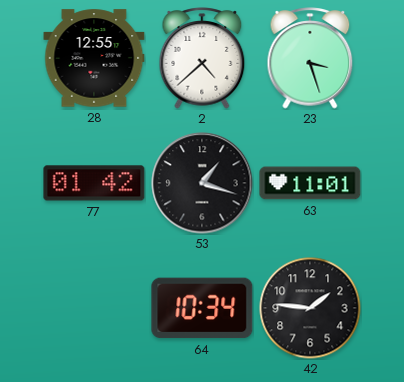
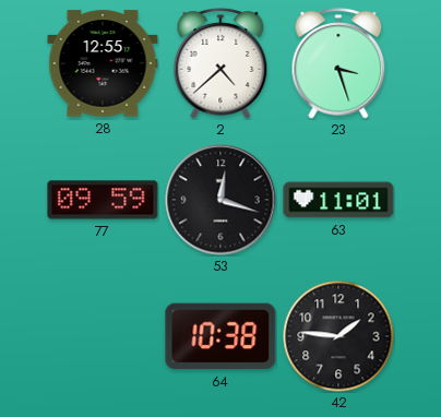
77: 01:42 -> 09:59
53: 1:18 -> 12:18
64: 10:34 -> 10:38
